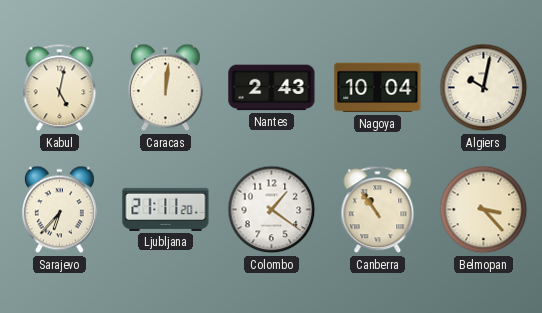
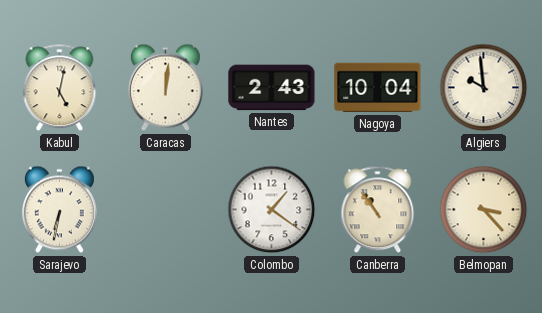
Algiers: 10:02 -> 9:59
Sarajevo: 6:37 -> 6:32
Ljubljana: 21:11 -> none
